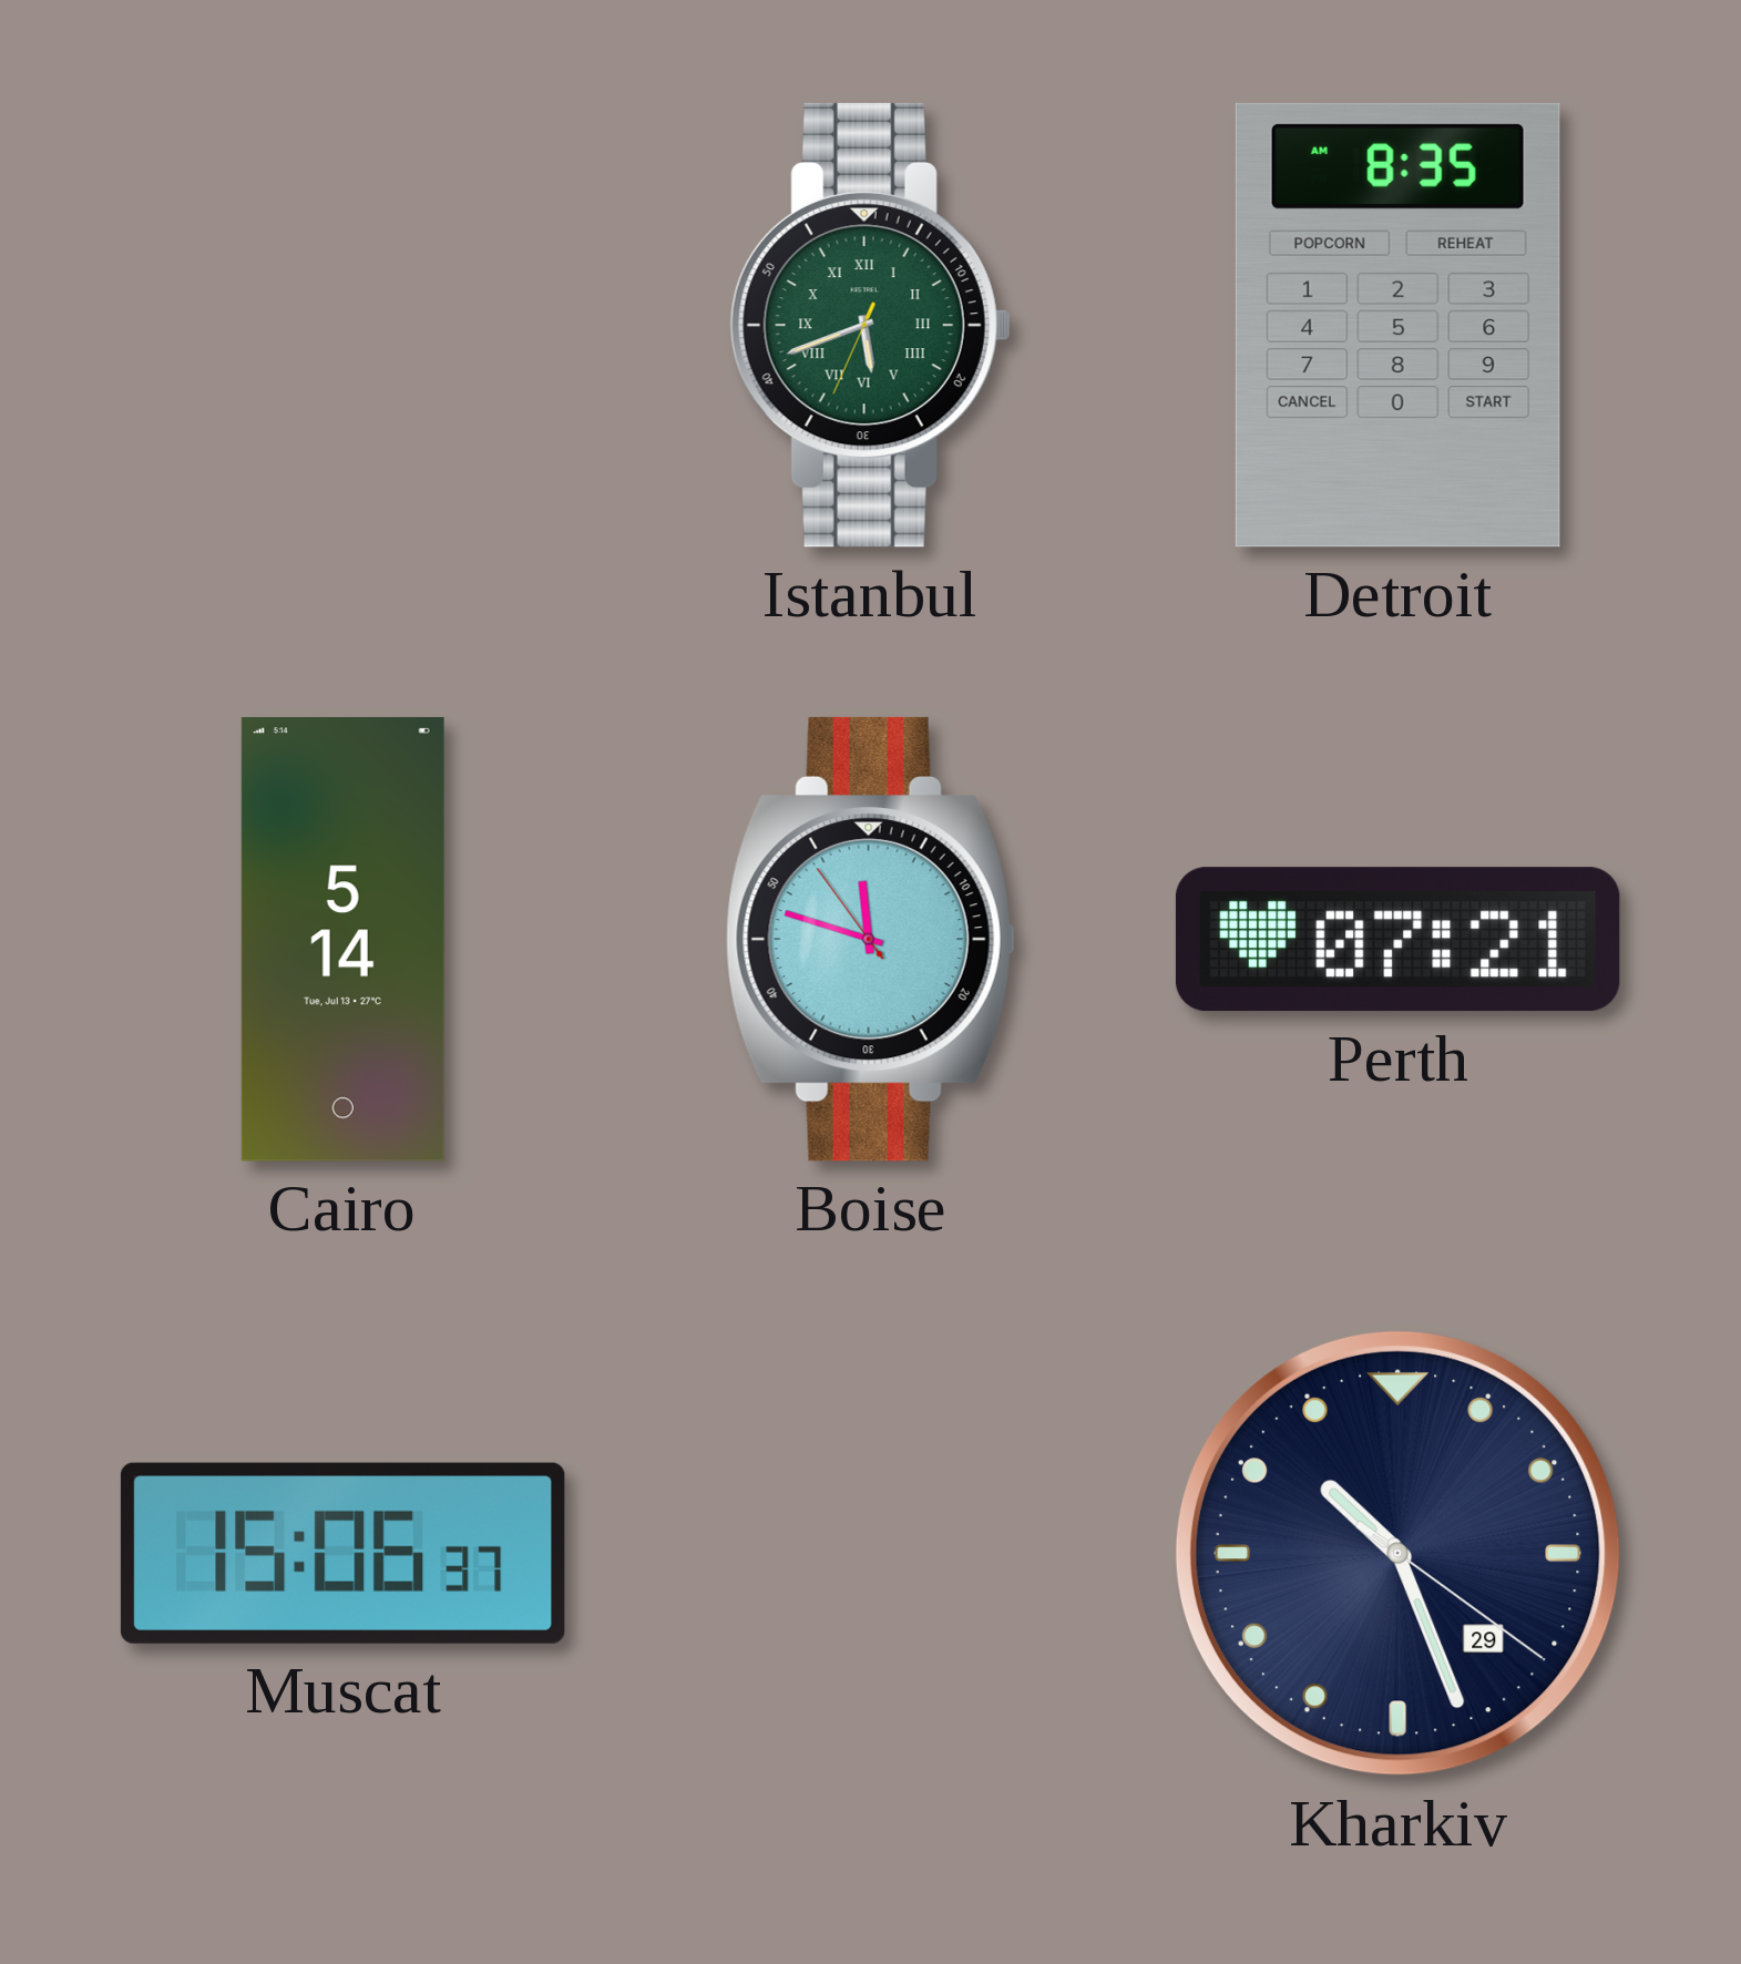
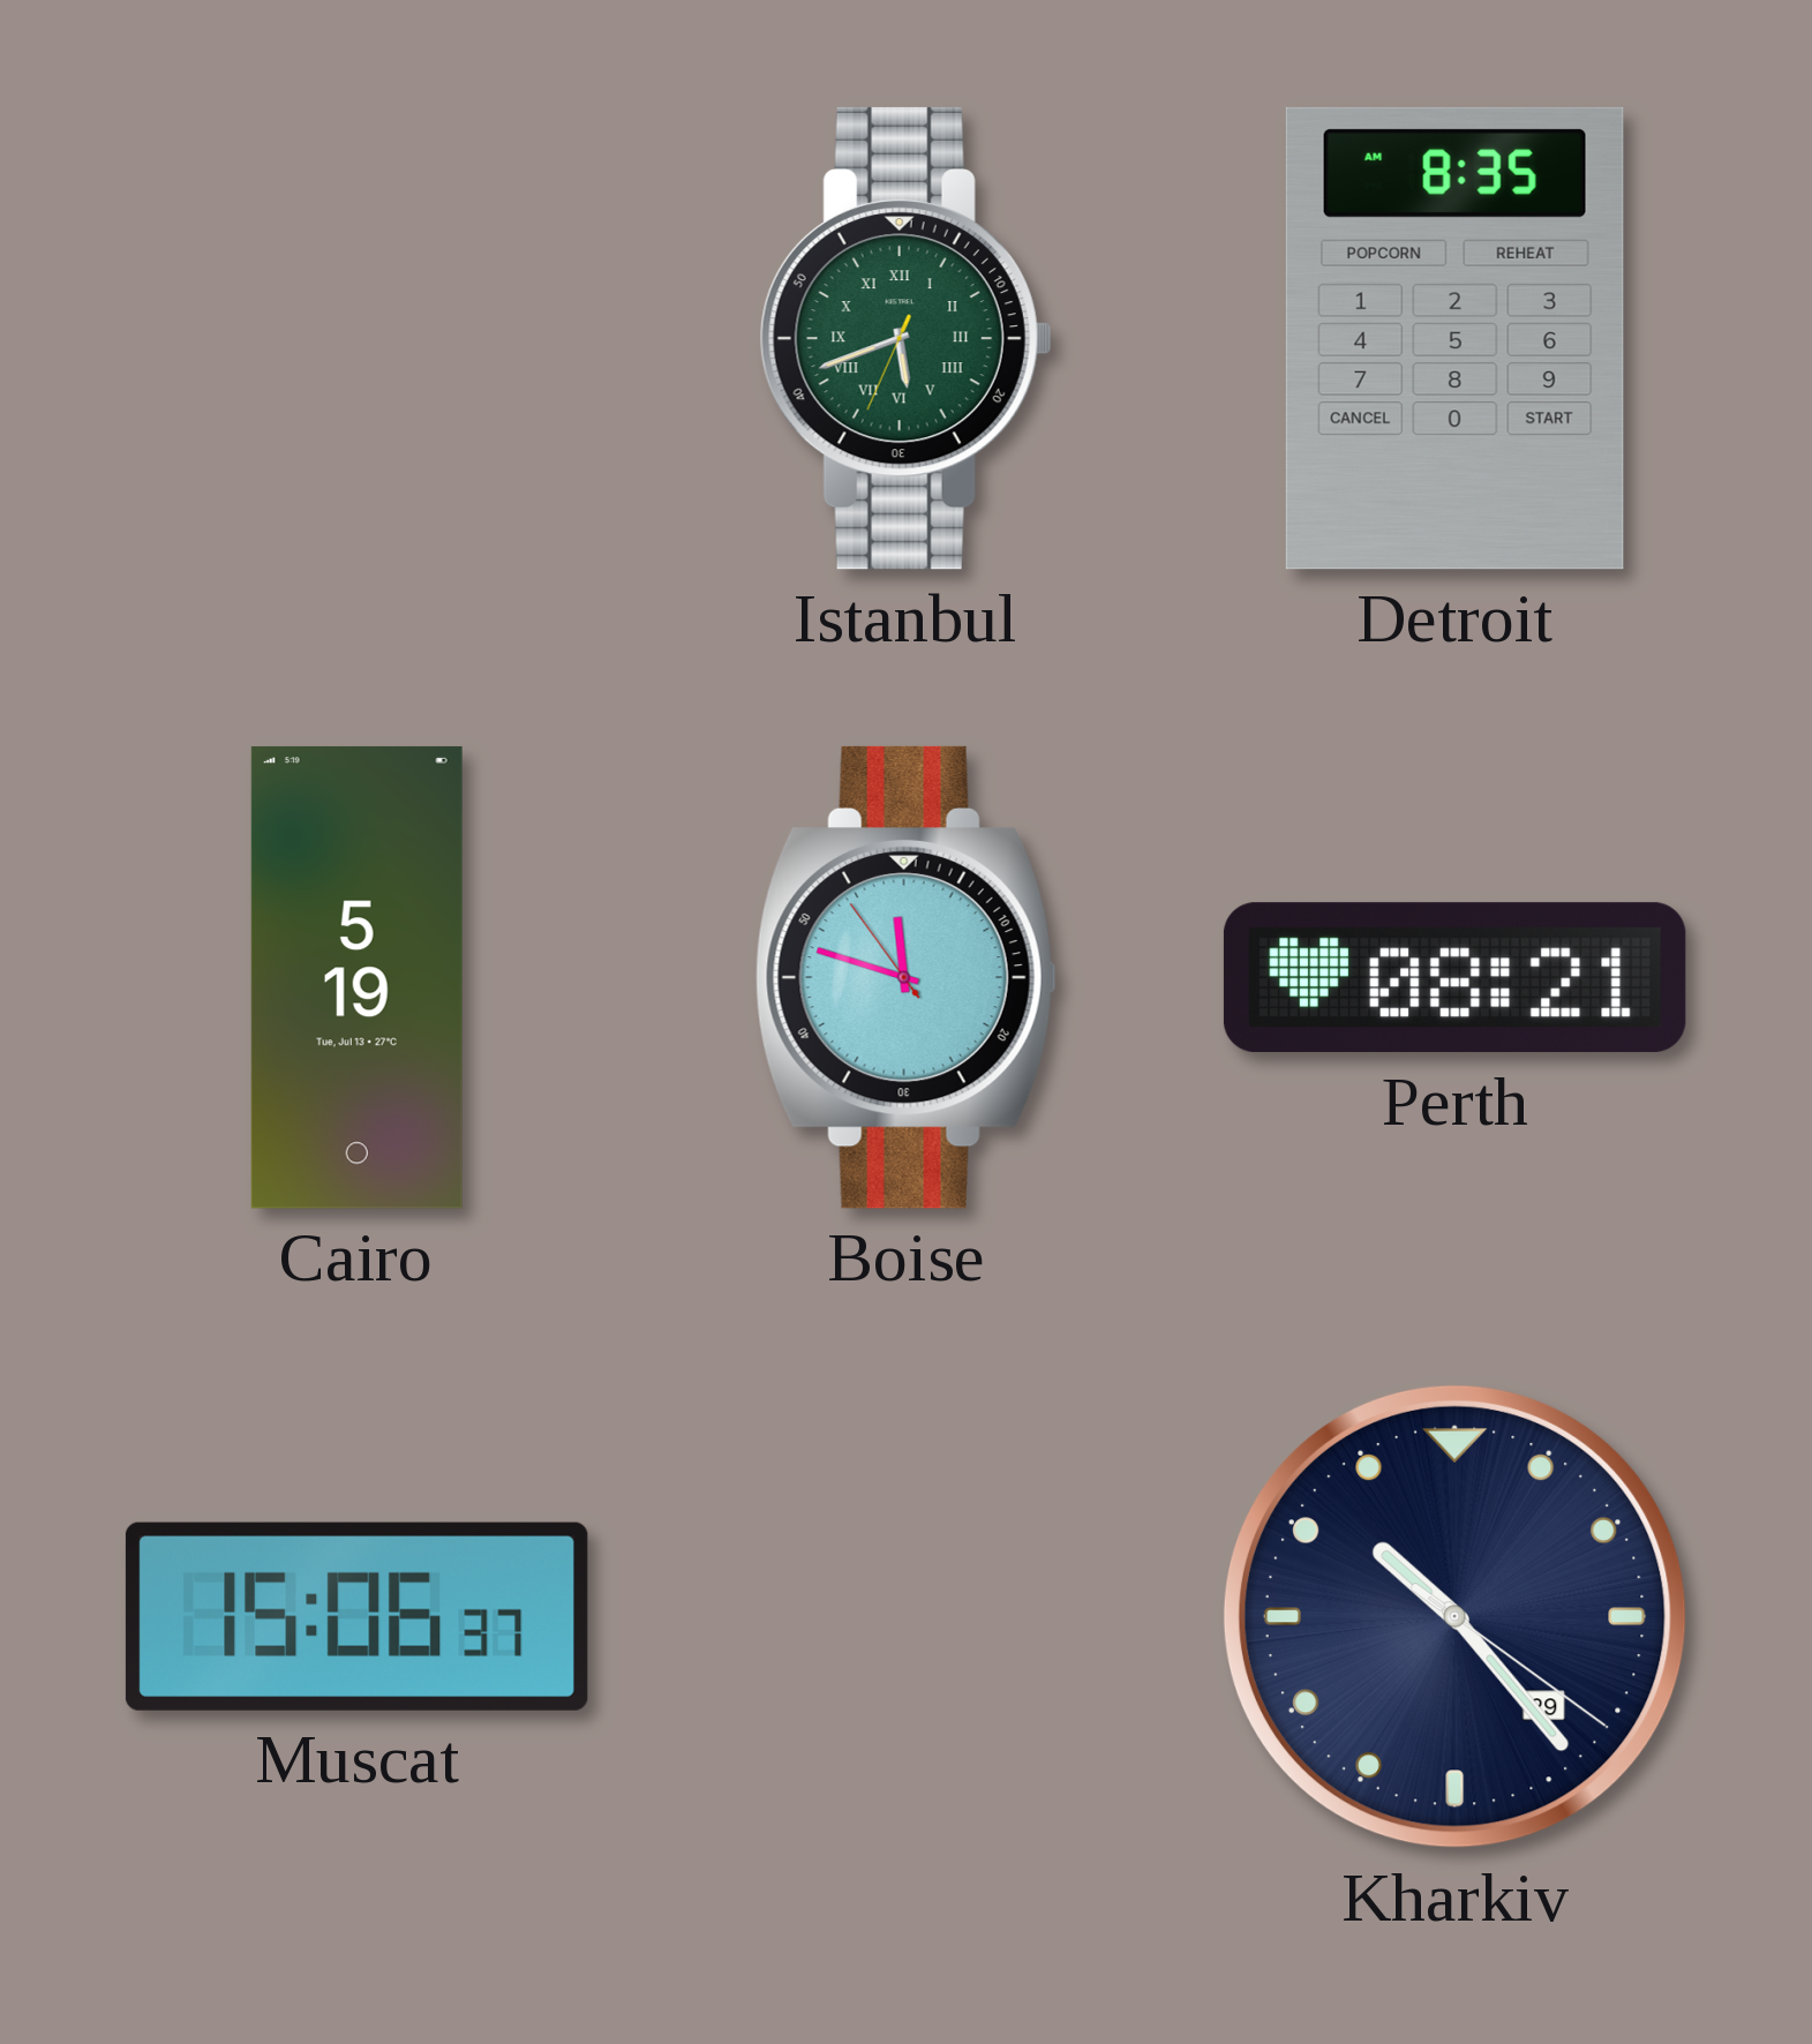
Cairo: 5:14 -> 5:19
Perth: 07:21 -> 08:21
Kharkiv: 10:26 -> 10:23
